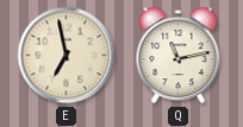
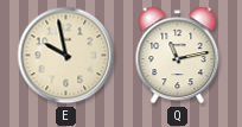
E: 6:58 -> 9:58
